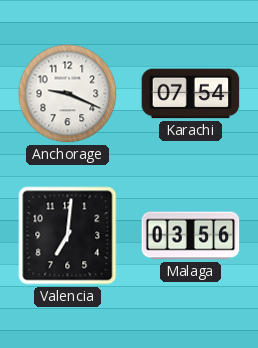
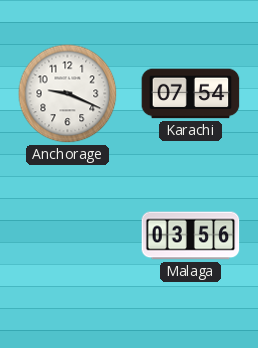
Valencia: 7:01 -> none
